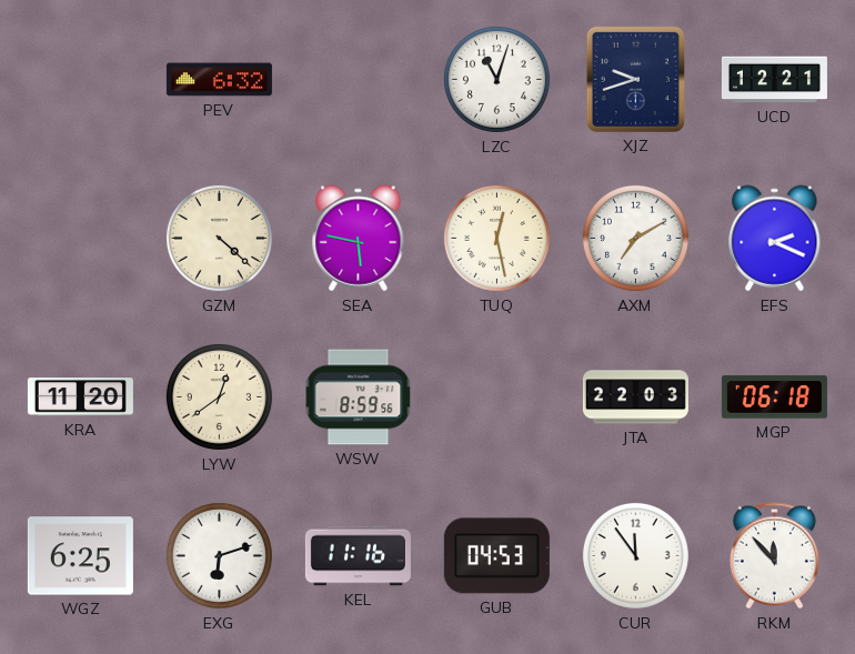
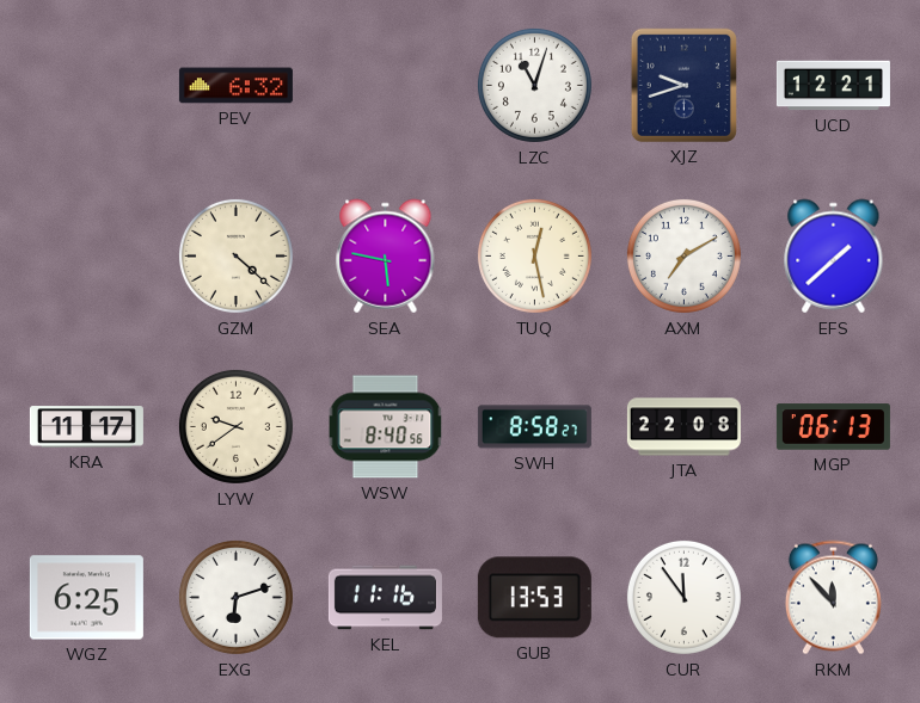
EFS: 2:19 -> 1:38
KRA: 11:20 -> 11:17
LYW: 12:39 -> 9:39
WSW: 8:59 -> 8:40
SWH: none -> 8:58
JTA: 22:03 -> 22:08
MGP: 06:18 -> 06:13
GUB: 04:53 -> 13:53
